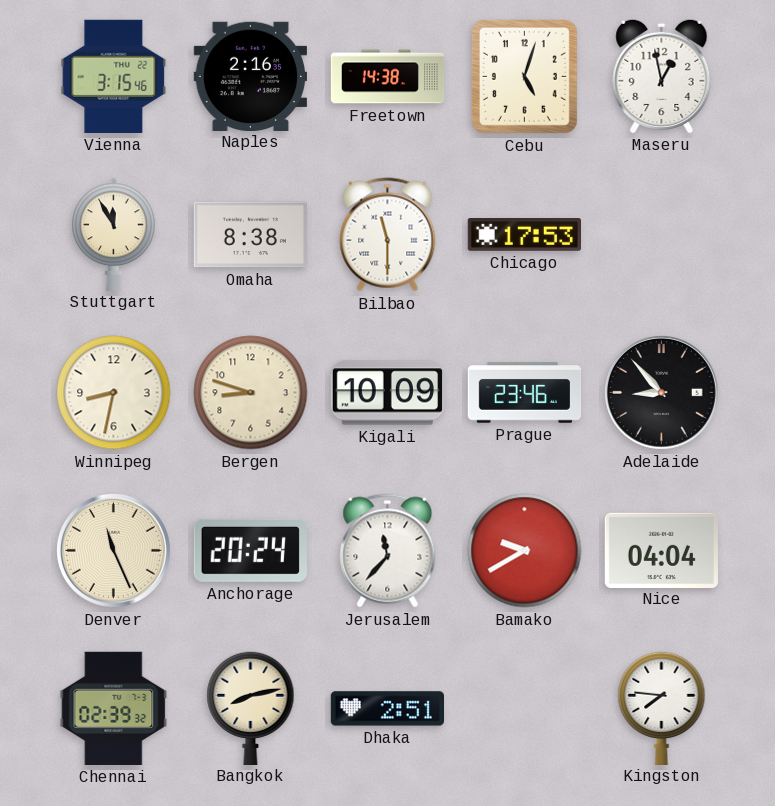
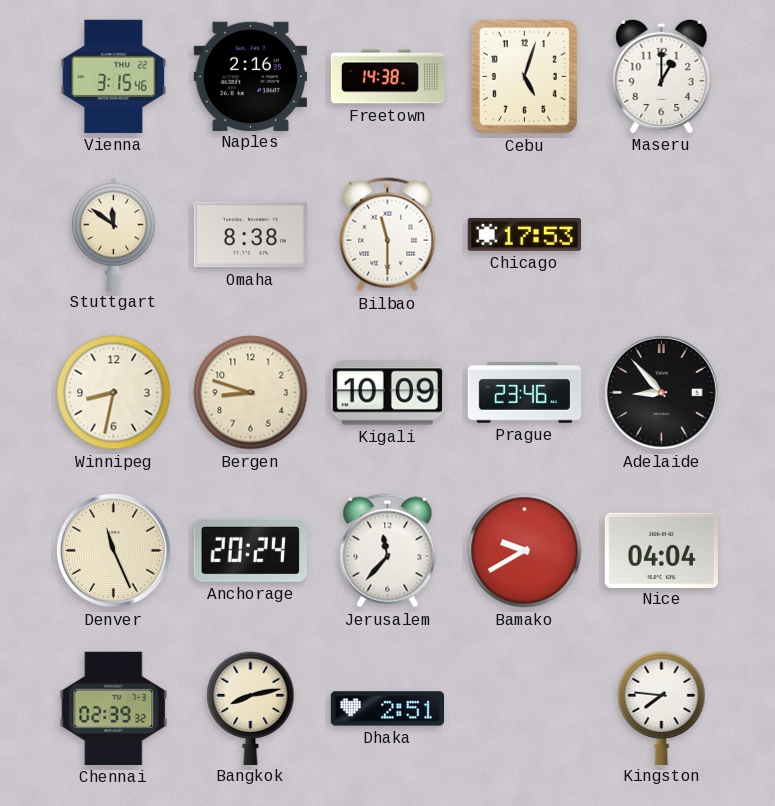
Maseru: 12:58 -> 1:00
Stuttgart: 11:55 -> 11:51
